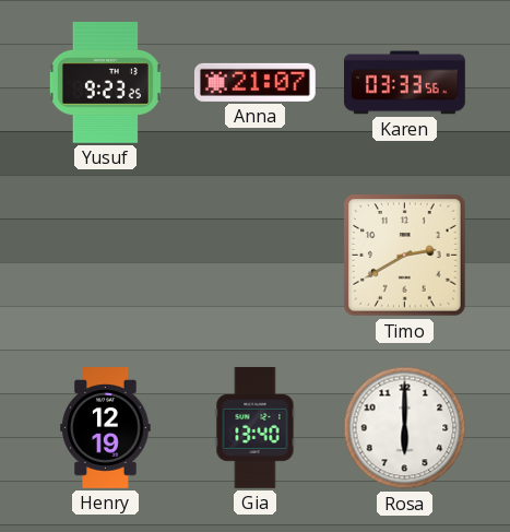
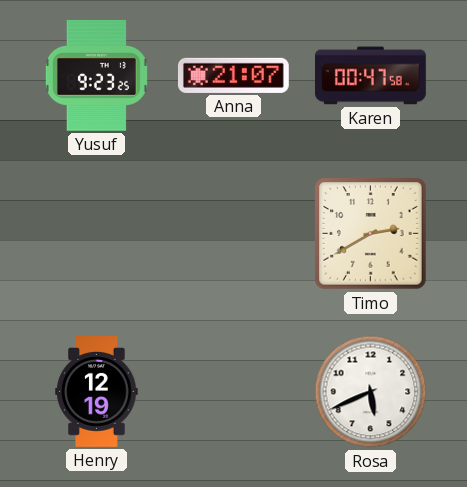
Karen: 03:33 -> 00:47
Gia: 13:40 -> none
Rosa: 6:00 -> 5:41
